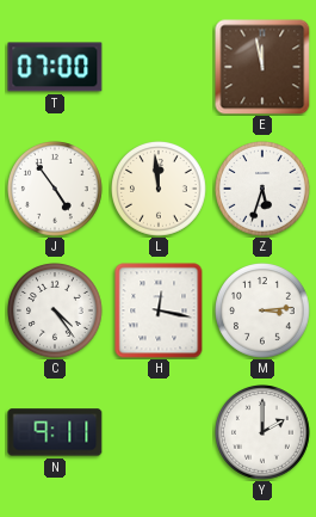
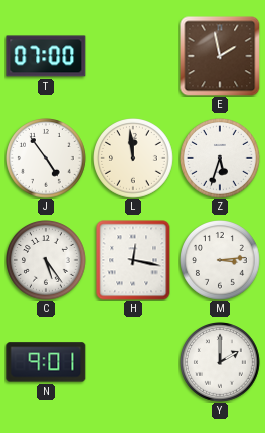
E: 11:58 -> 1:58
C: 4:24 -> 5:24
N: 9:11 -> 9:01
